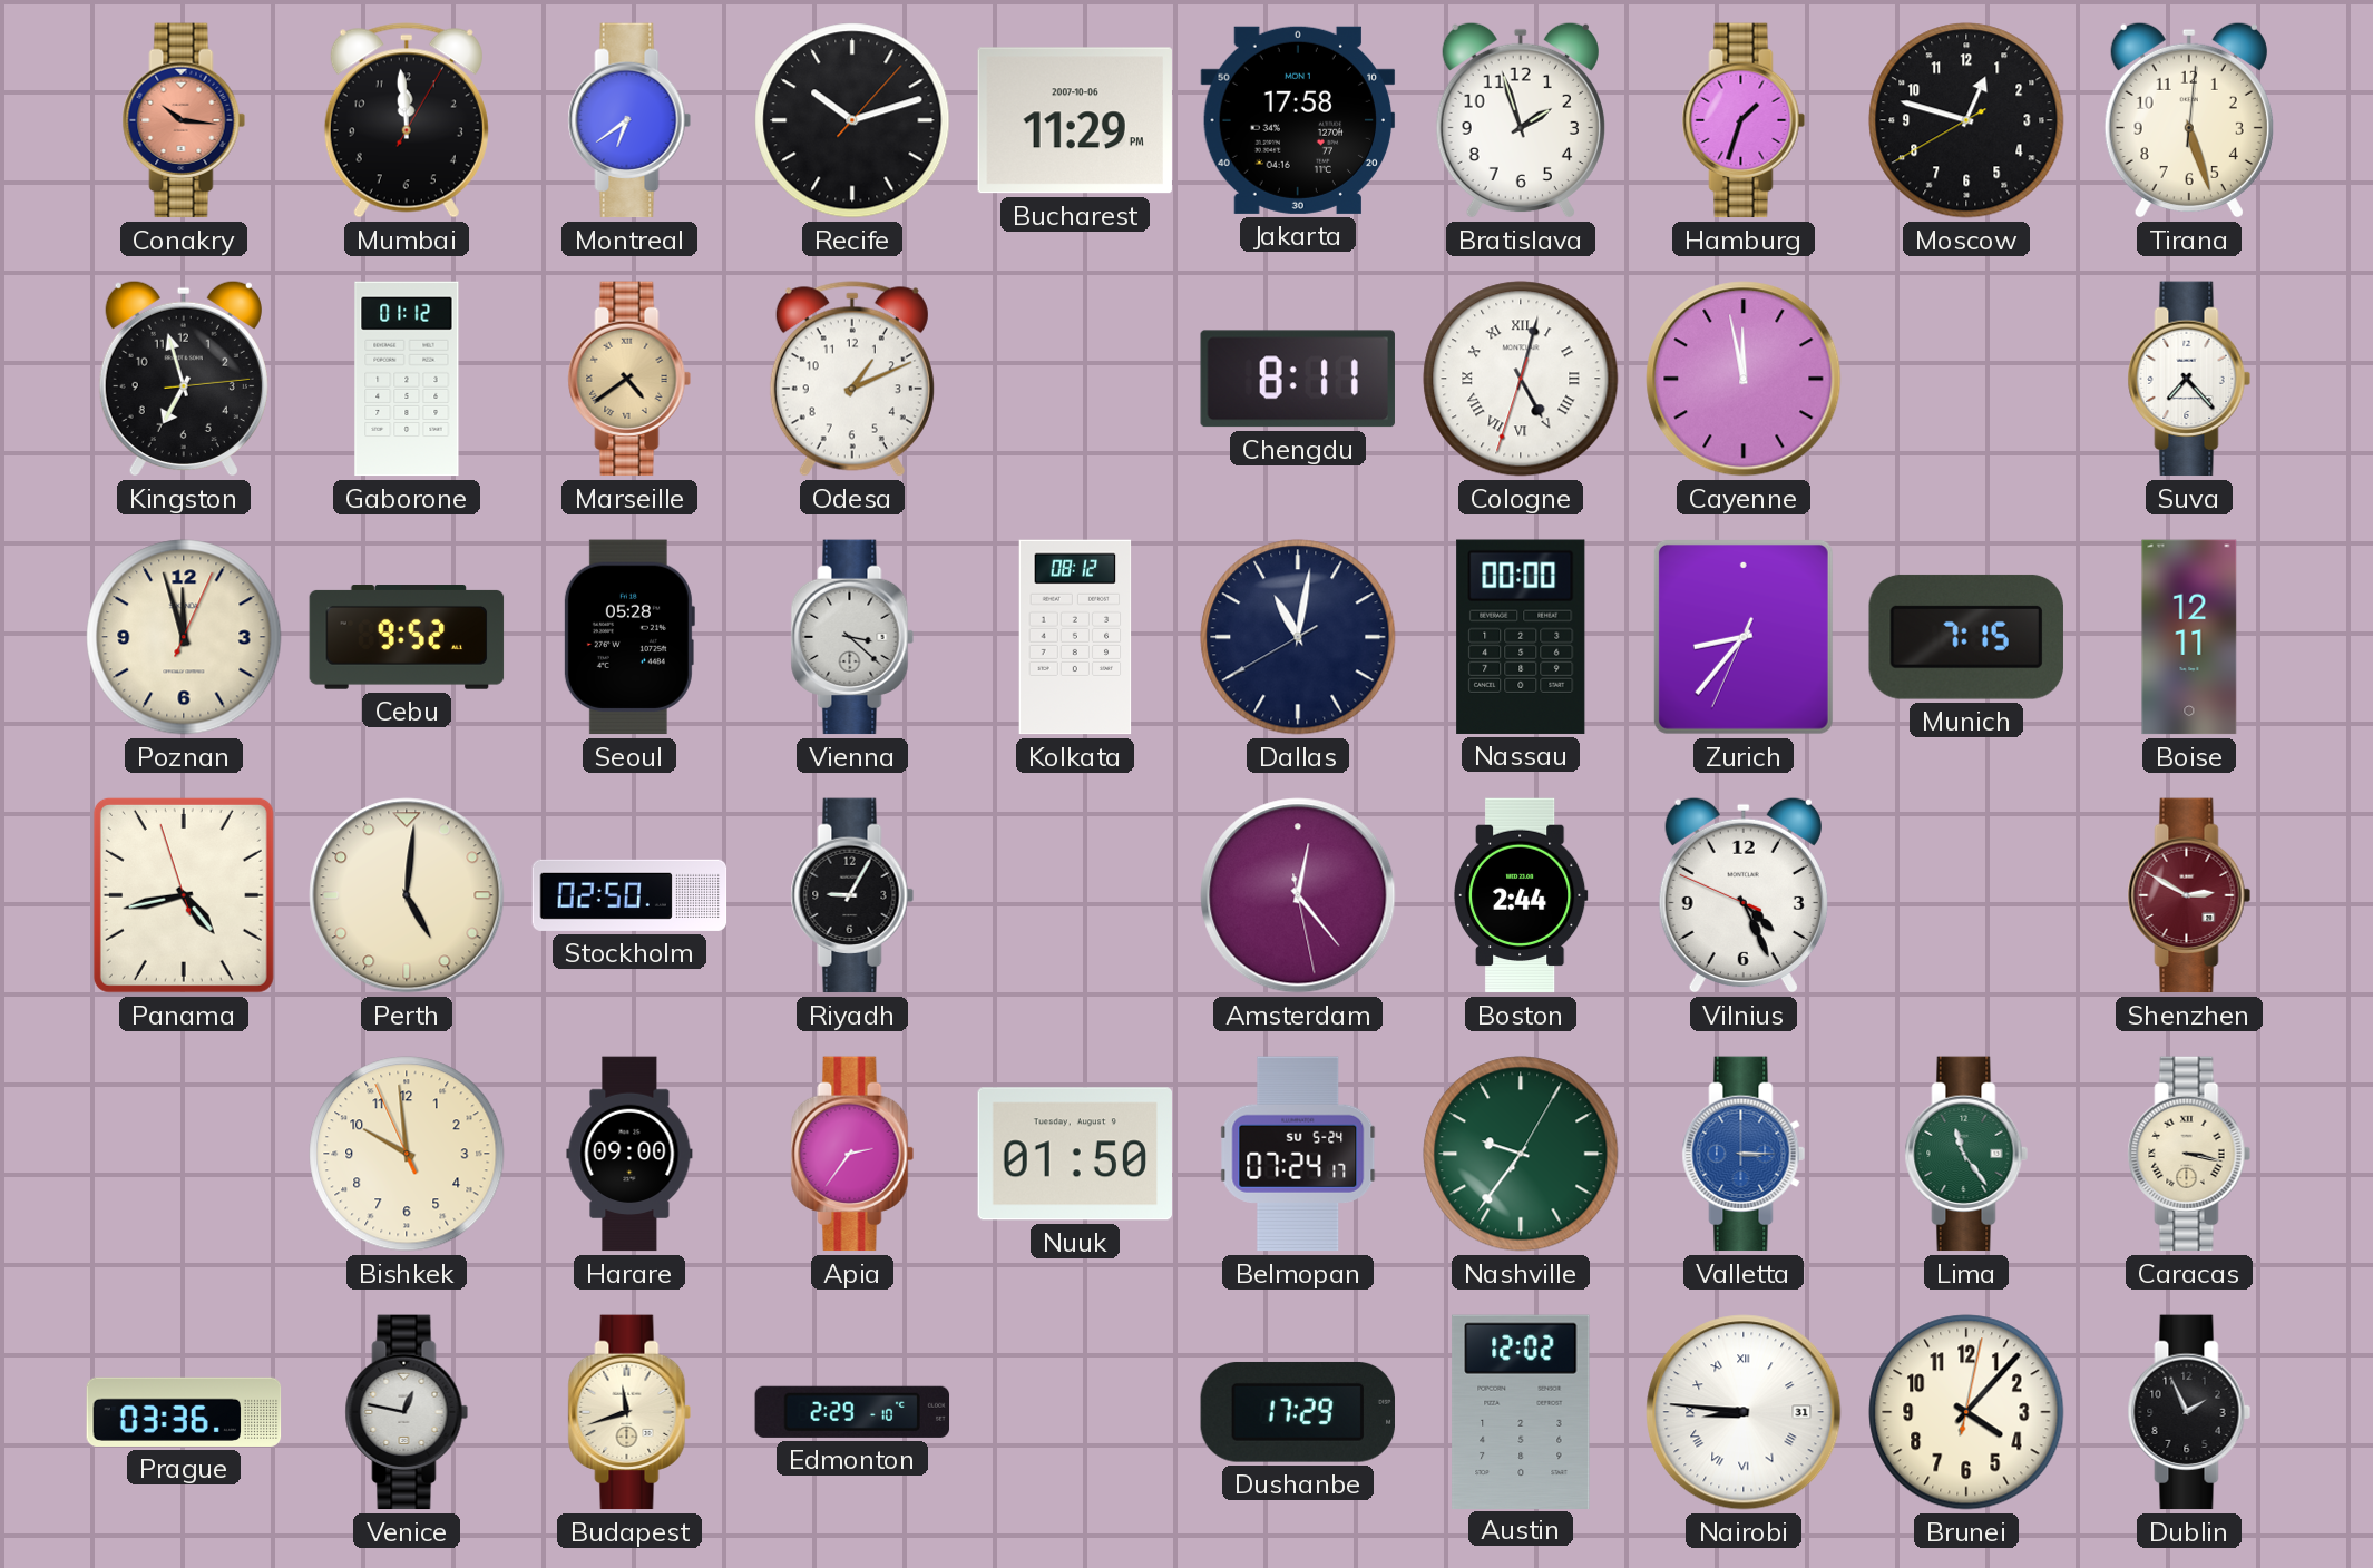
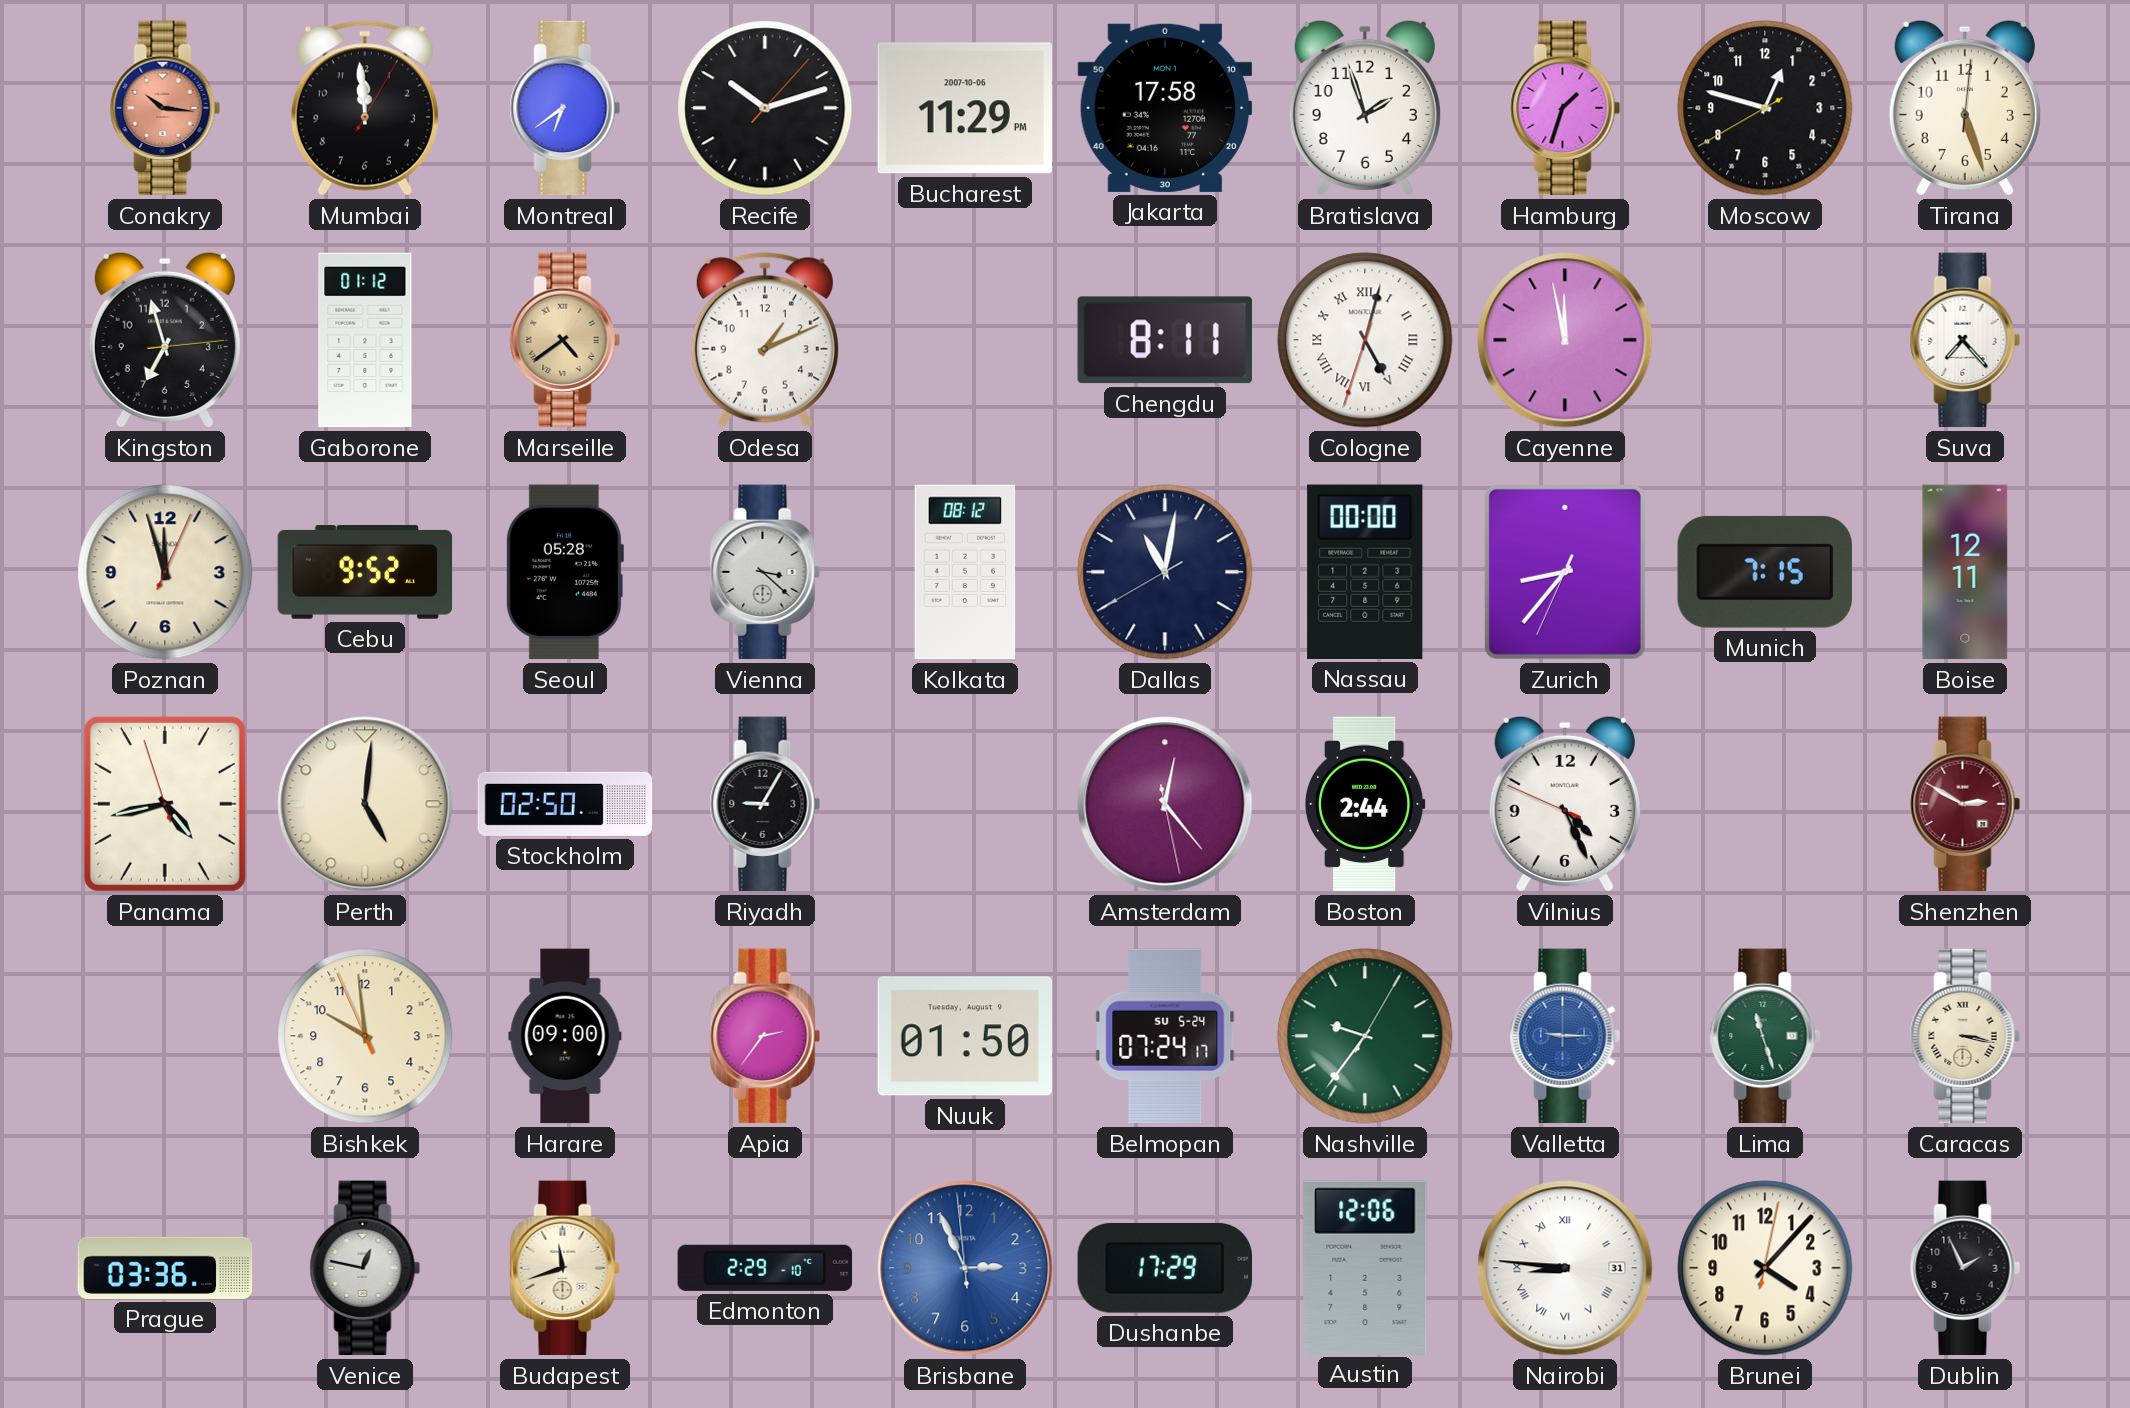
Valletta: 3:15 -> 9:15
Lima: 11:24 -> 11:27
Brisbane: none -> 2:55
Austin: 12:02 -> 12:06
